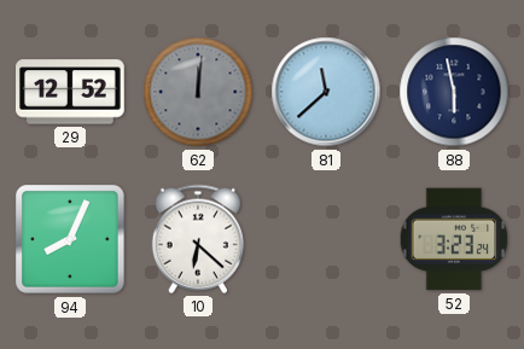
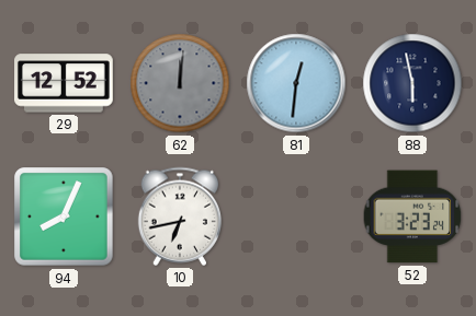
81: 11:38 -> 12:31
10: 6:22 -> 6:43
